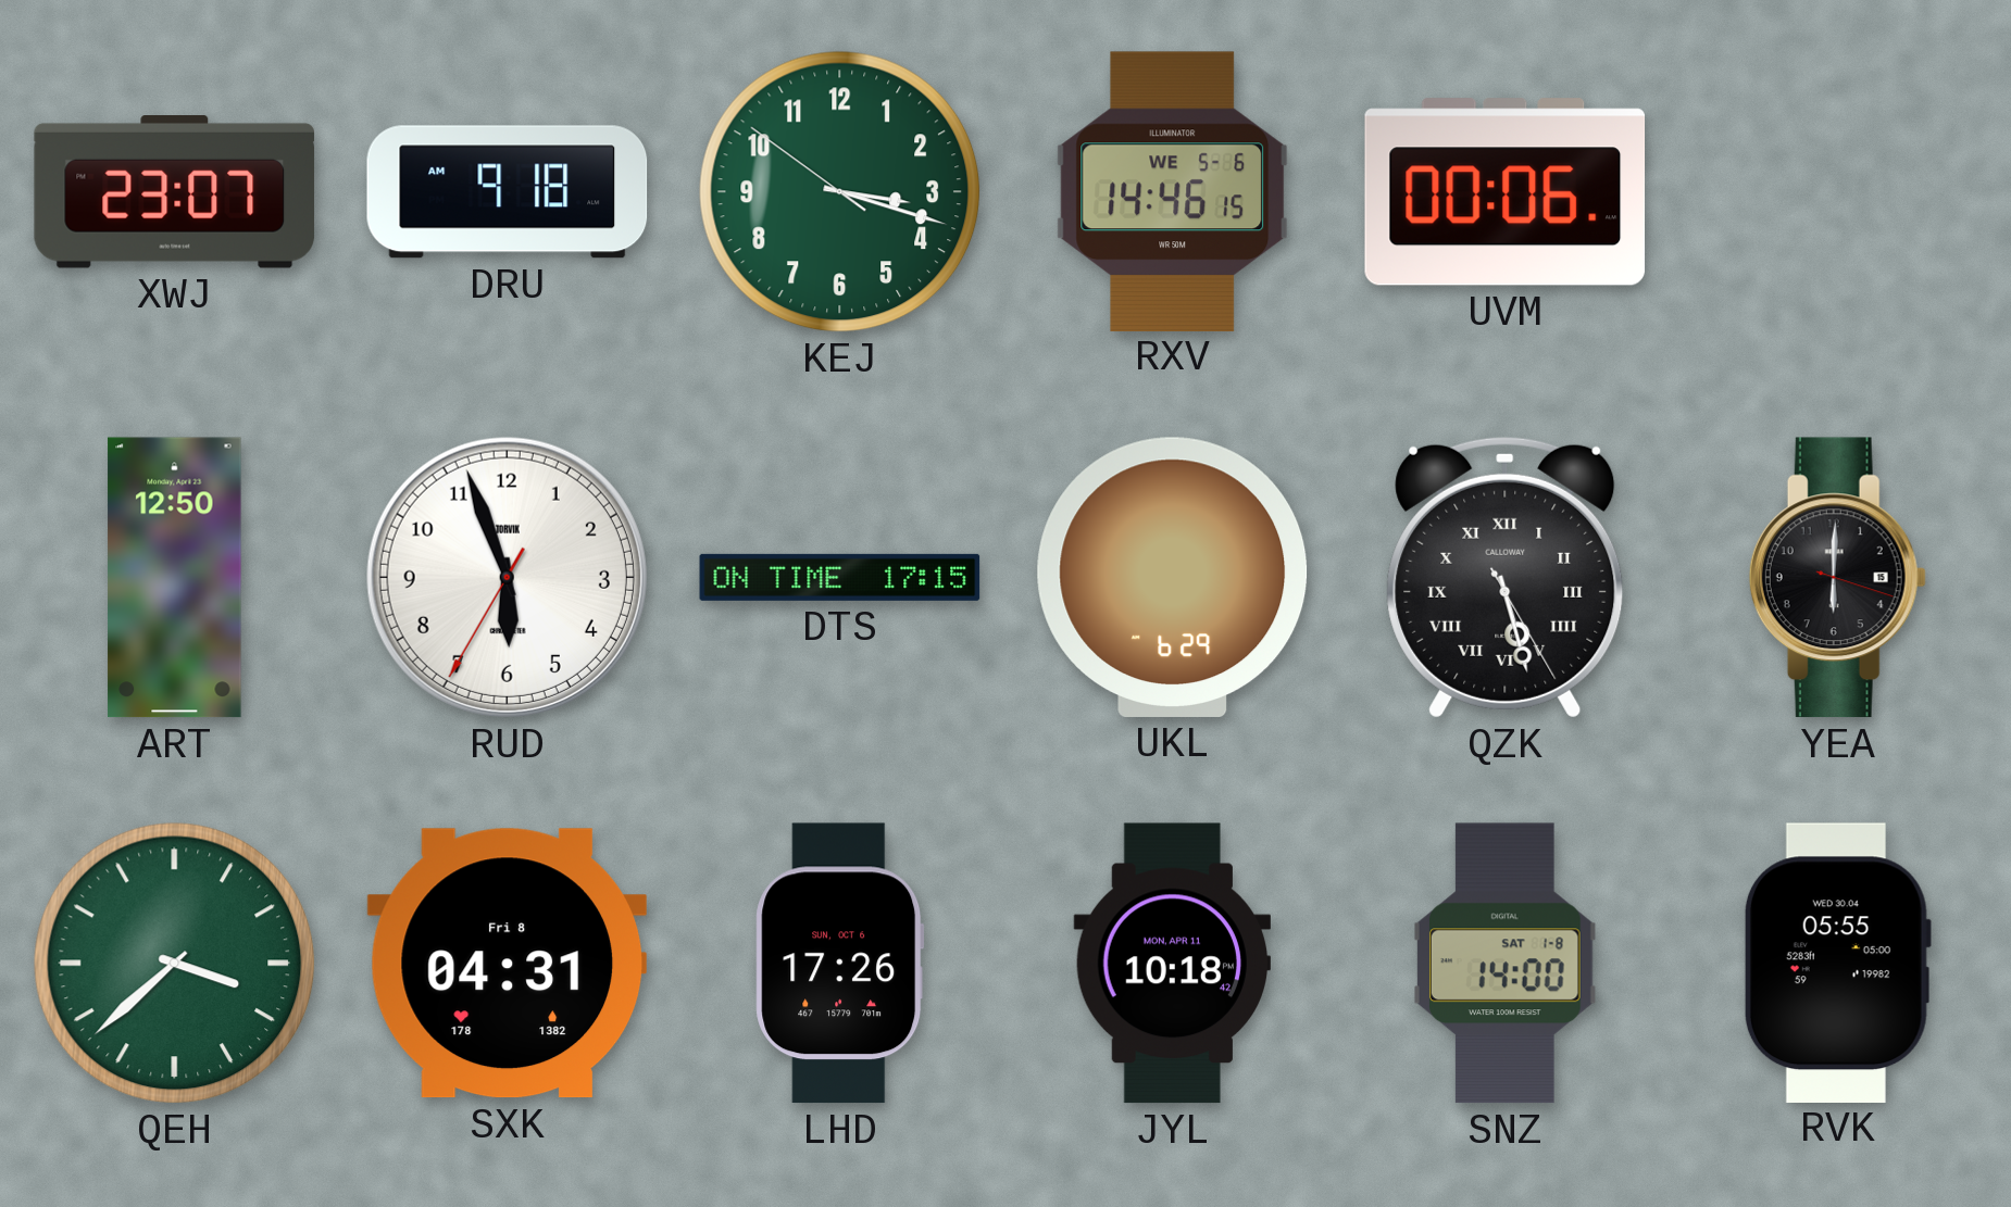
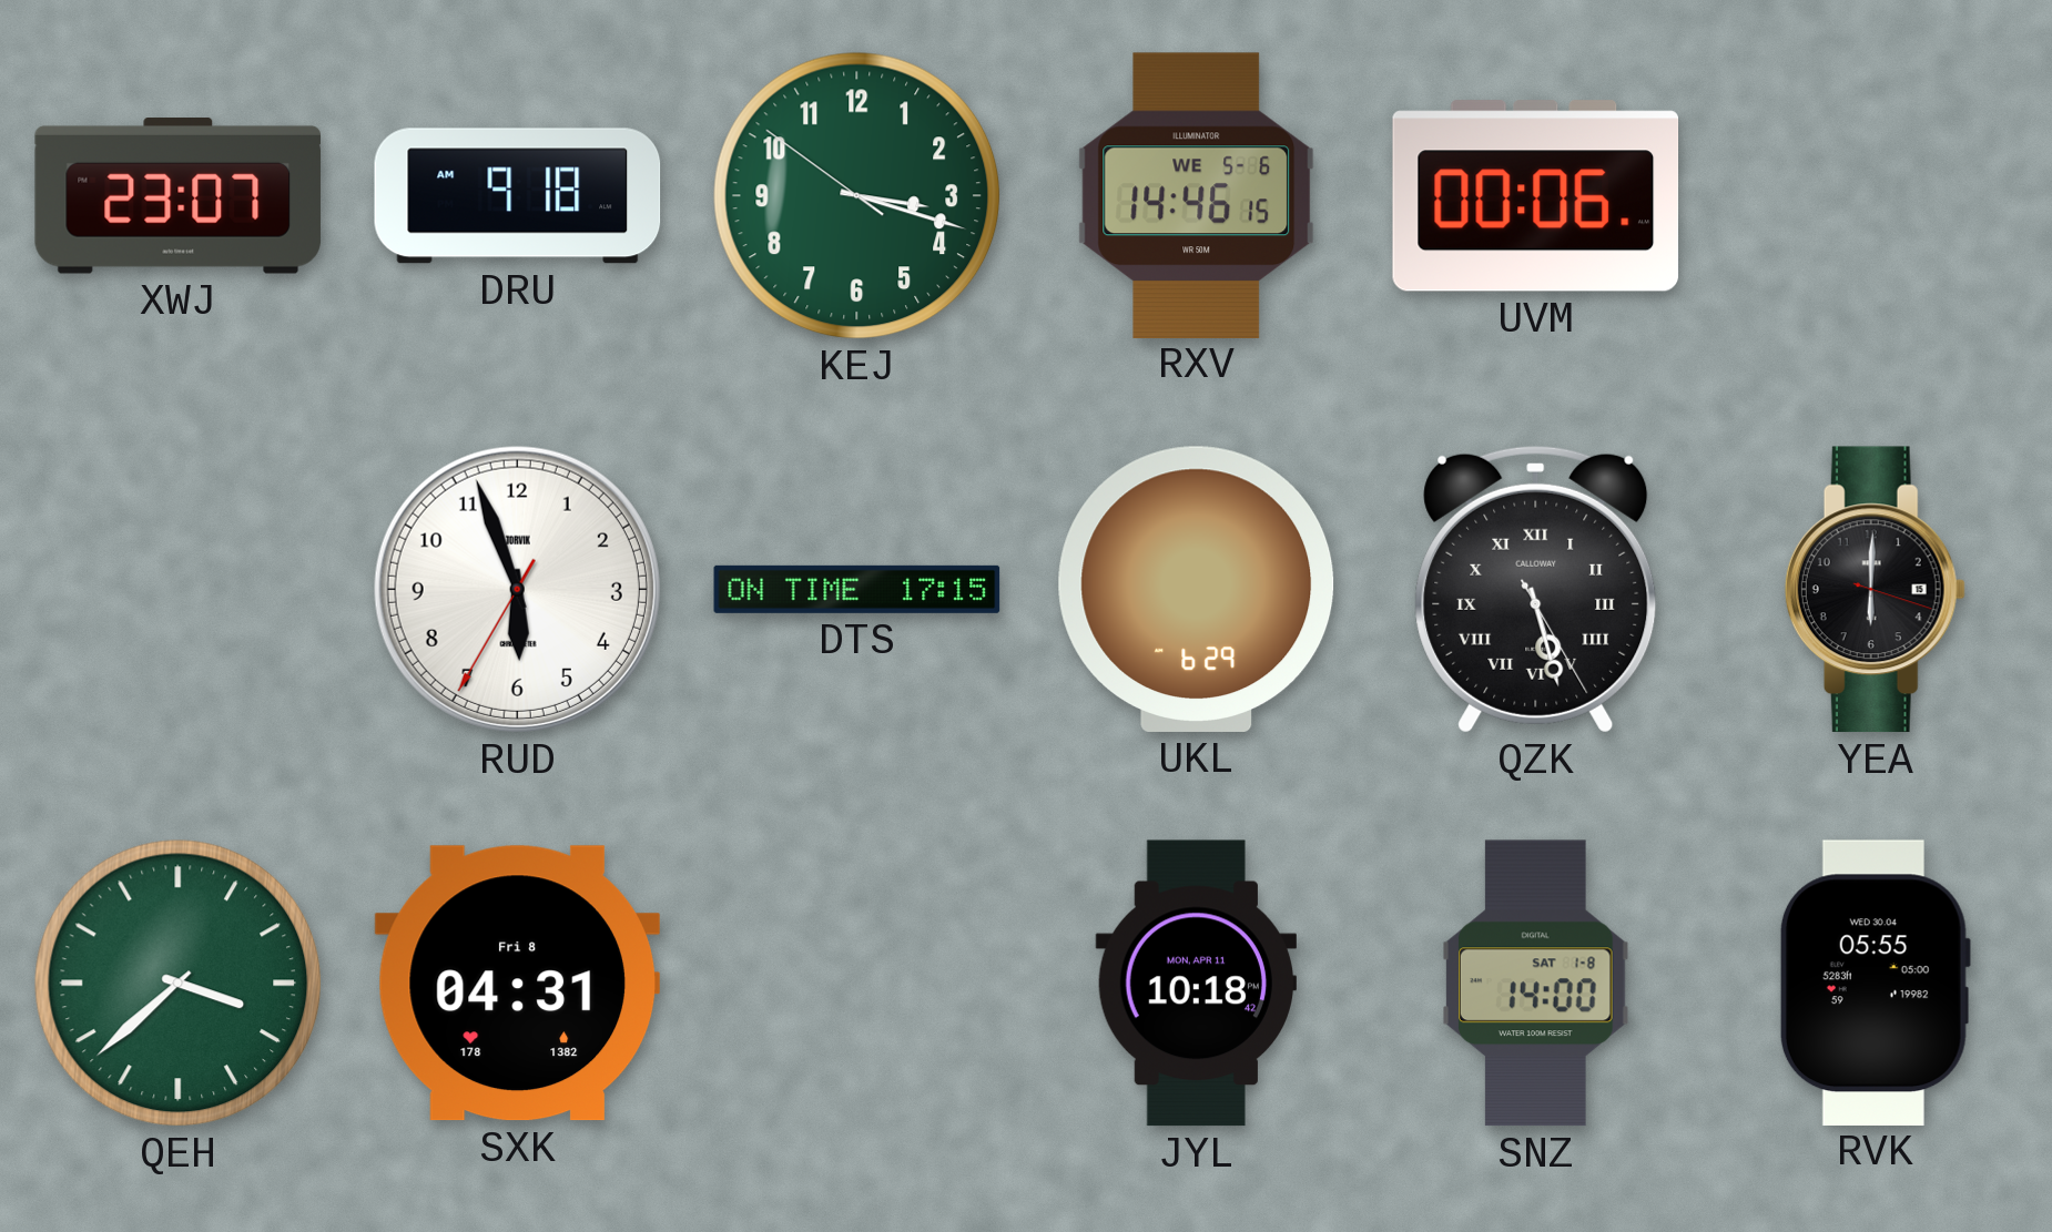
ART: 12:50 -> none
LHD: 17:26 -> none
